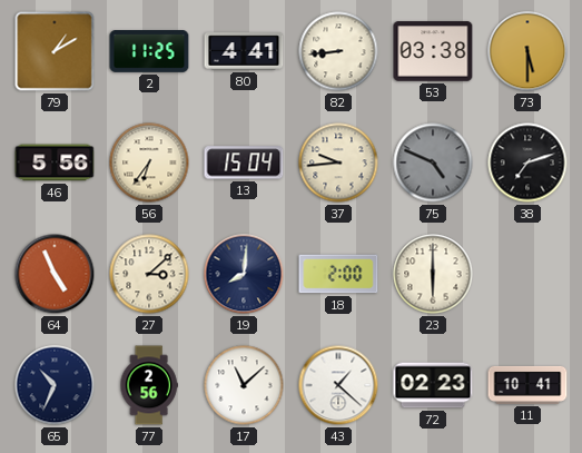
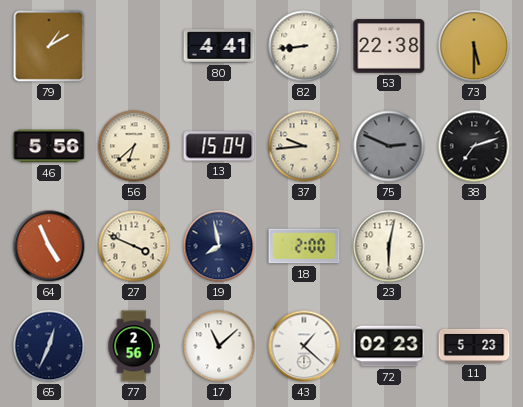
2: 11:25 -> none
53: 03:38 -> 22:38
56: 6:36 -> 6:38
75: 4:49 -> 2:49
27: 3:08 -> 3:49
19: 8:01 -> 7:58
23: 6:00 -> 6:02
65: 10:34 -> 12:34
11: 10:41 -> 5:23
